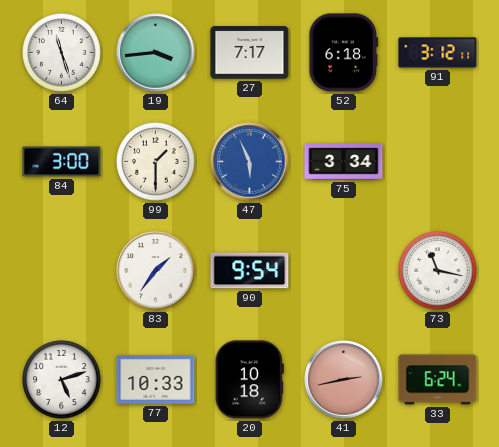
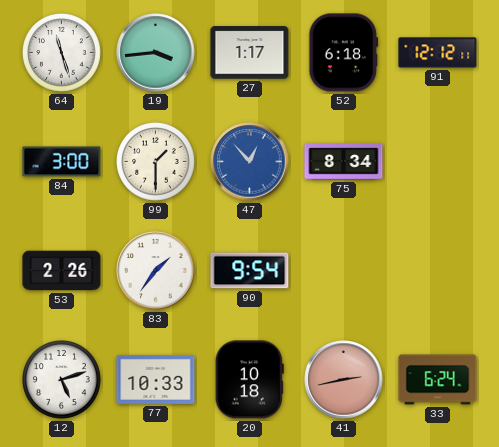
27: 7:17 -> 1:17
91: 3:12 -> 12:12
47: 5:56 -> 12:53
75: 3:34 -> 8:34
53: none -> 2:26
73: 11:17 -> none
